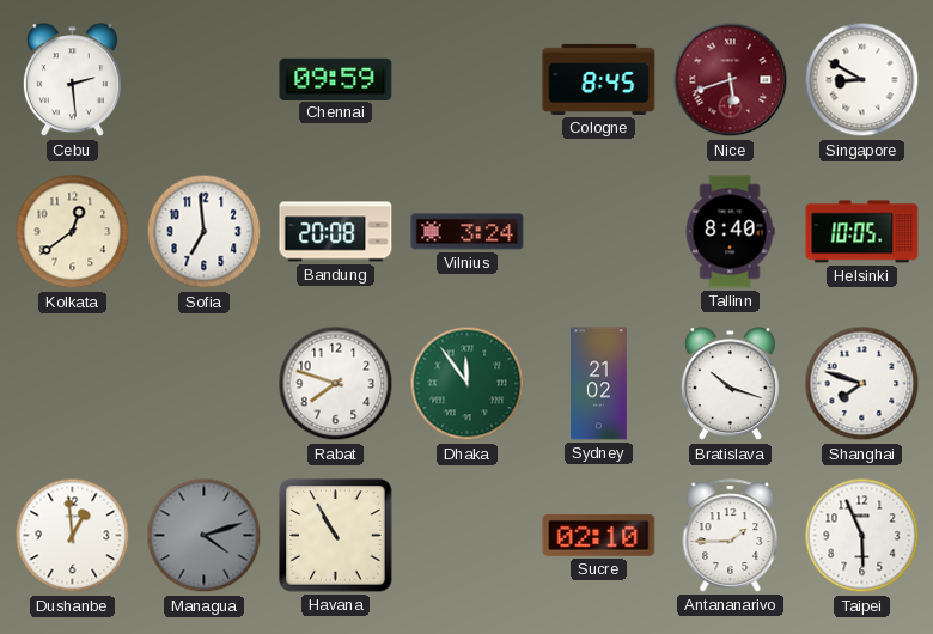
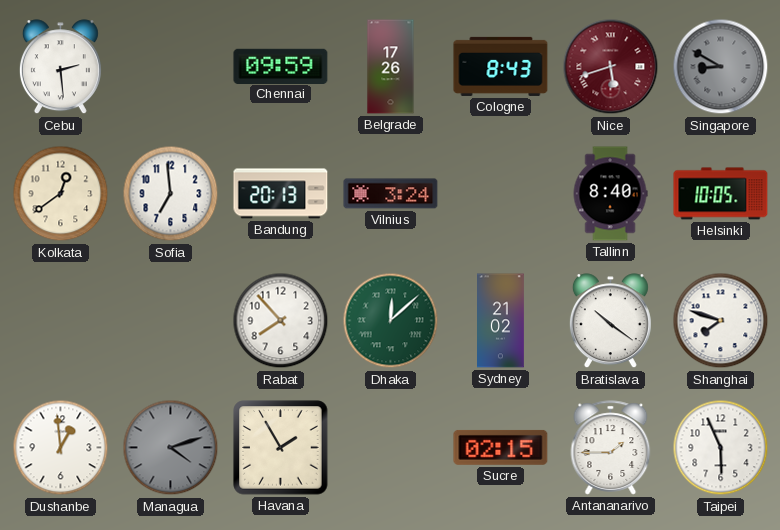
Belgrade: none -> 17:26
Cologne: 8:45 -> 8:43
Singapore dial: white -> grey
Bandung: 20:08 -> 20:13
Rabat: 7:48 -> 7:53
Dhaka: 11:54 -> 12:08
Bratislava: 10:18 -> 10:21
Havana: 10:55 -> 1:55
Sucre: 02:10 -> 02:15
